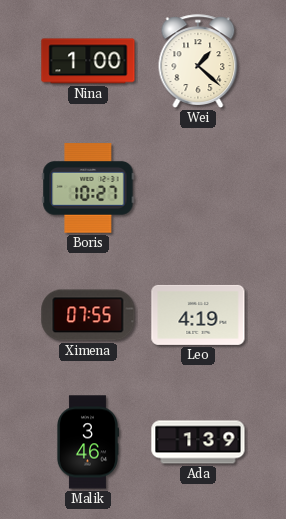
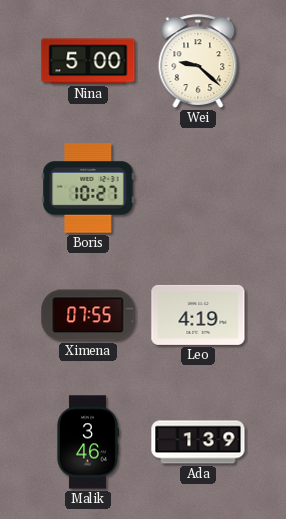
Nina: 1:00 -> 5:00
Wei: 1:22 -> 9:22
